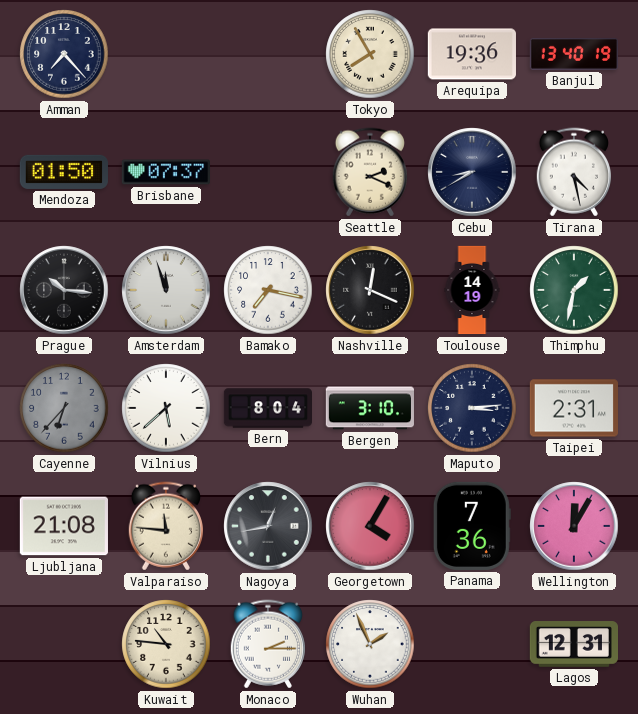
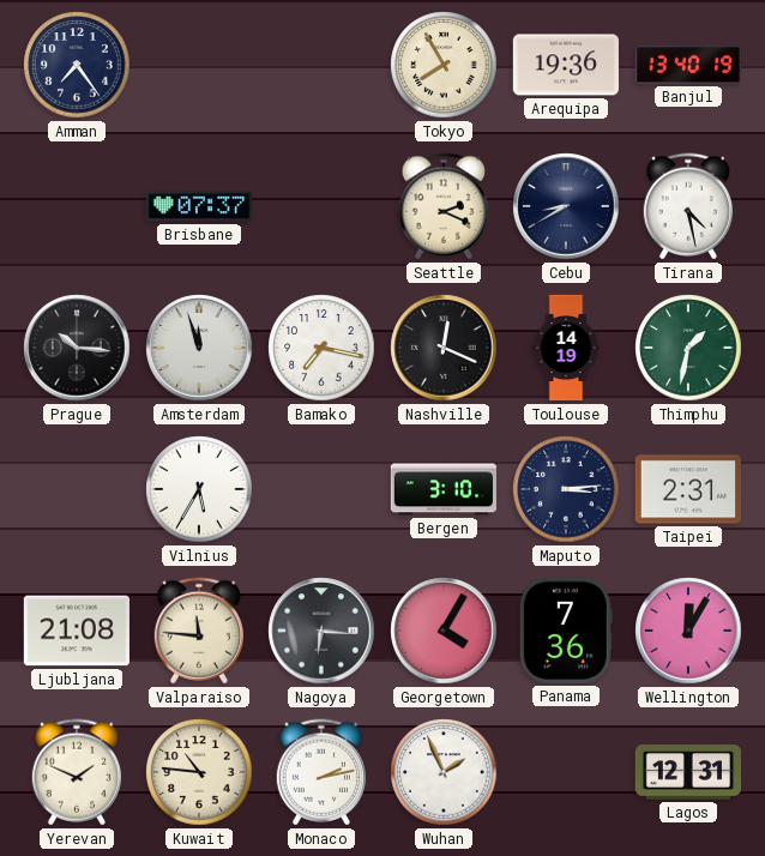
Amman: 7:23 -> 7:24
Mendoza: 01:50 -> none
Cayenne: 6:37 -> none
Vilnius: 5:38 -> 5:35
Bern: 8:04 -> none
Nagoya: 12:43 -> 6:16
Yerevan: none -> 1:49
Monaco: 2:15 -> 2:13
